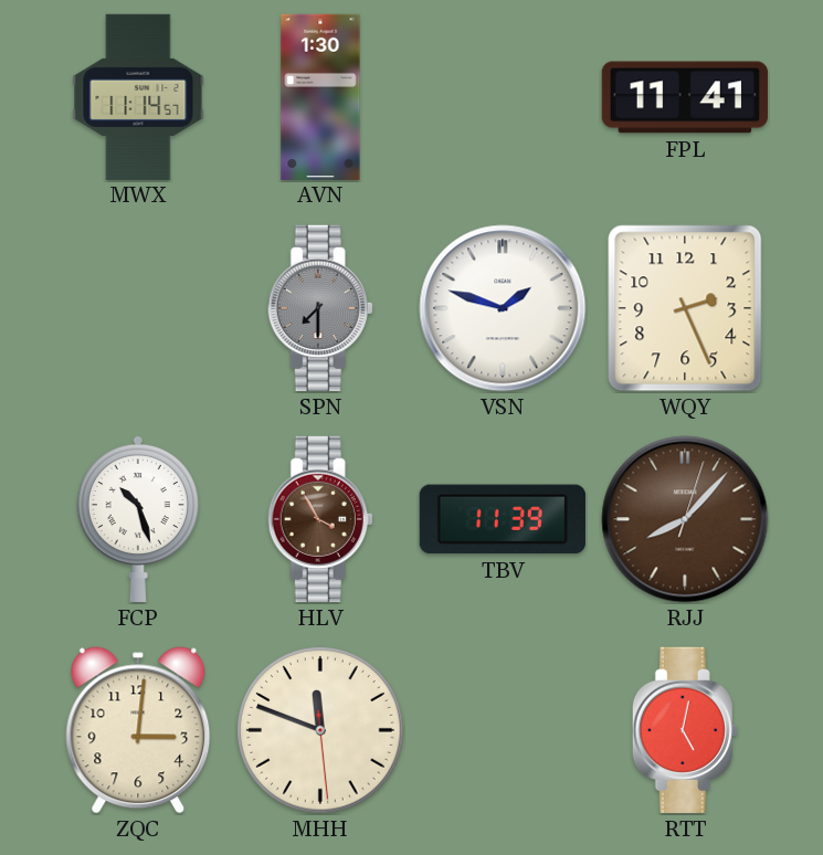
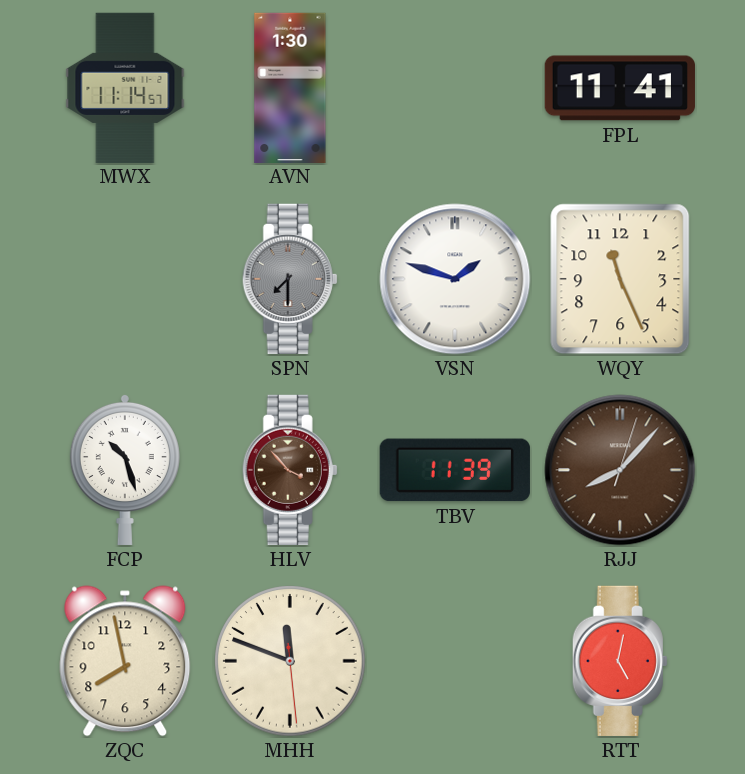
WQY: 2:26 -> 11:26
HLV: 3:55 -> 3:53
ZQC: 3:01 -> 7:58
